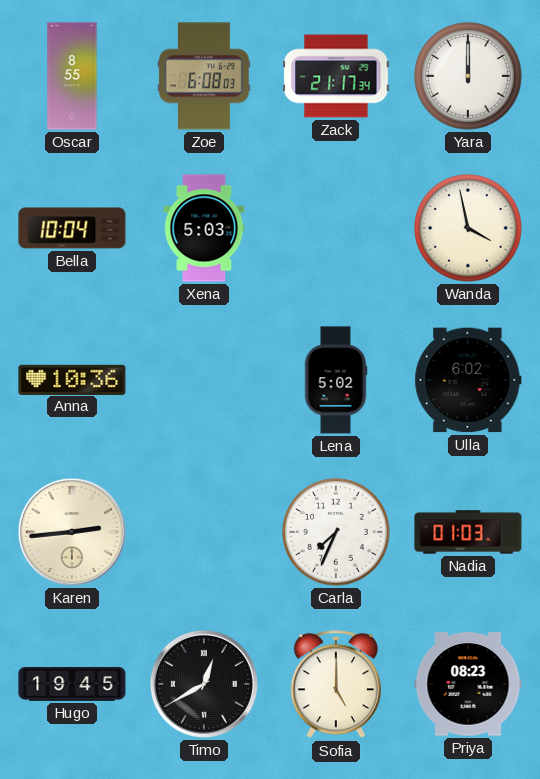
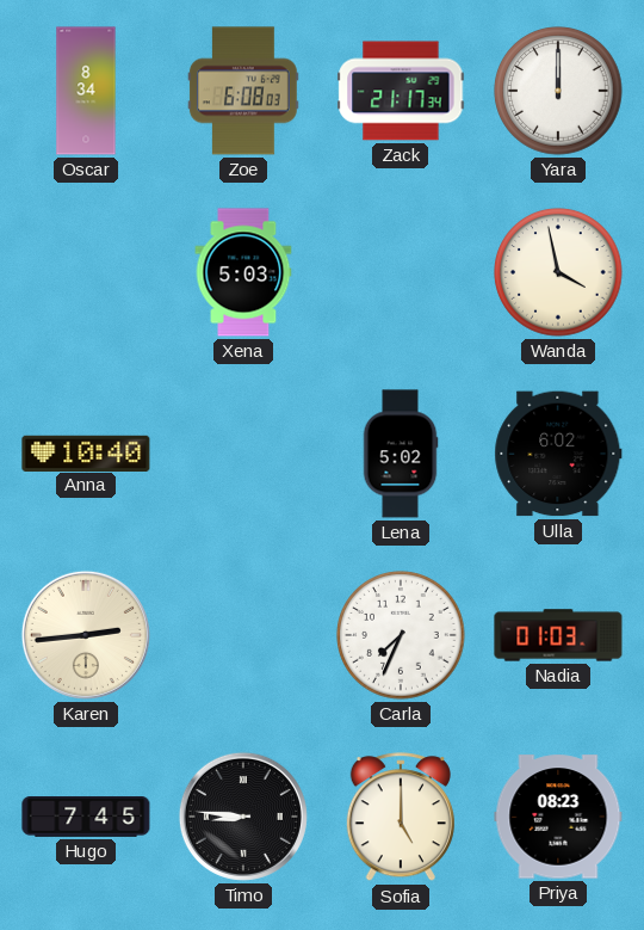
Oscar: 8:55 -> 8:34
Bella: 10:04 -> none
Anna: 10:36 -> 10:40
Hugo: 19:45 -> 7:45
Timo: 12:40 -> 8:46
